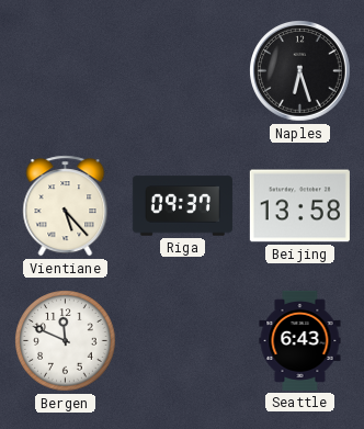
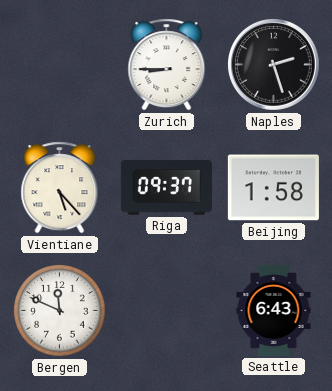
Zurich: none -> 8:45
Naples: 6:27 -> 2:27
Beijing: 13:58 -> 1:58
